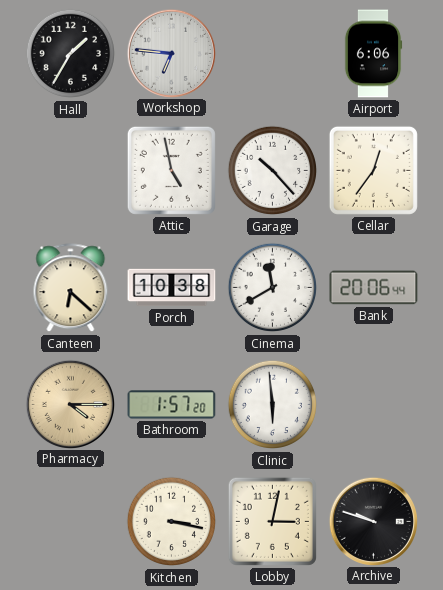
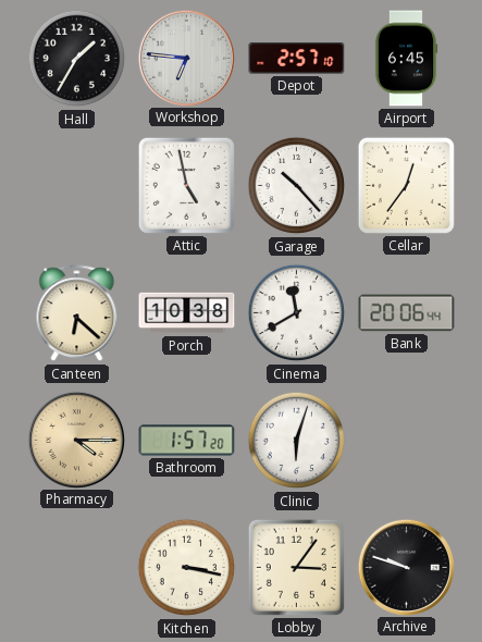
Depot: none -> 2:57
Airport: 6:06 -> 6:45
Clinic: 5:59 -> 6:03
Lobby: 3:02 -> 3:06
